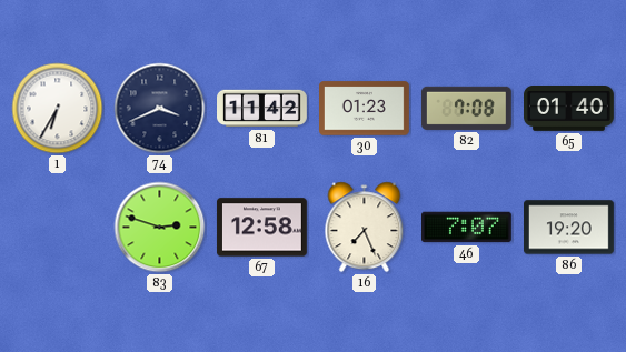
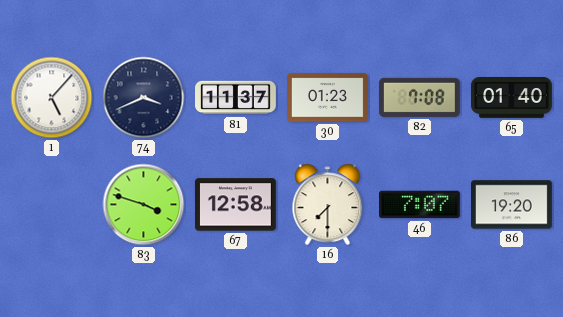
1: 6:35 -> 5:07
81: 11:42 -> 11:37
83: 2:48 -> 3:48
16: 7:26 -> 7:30
